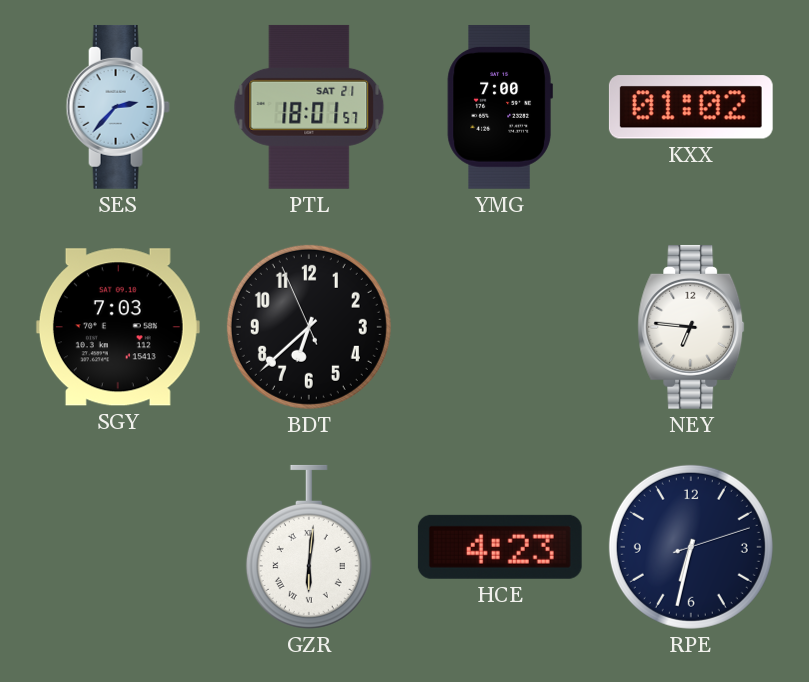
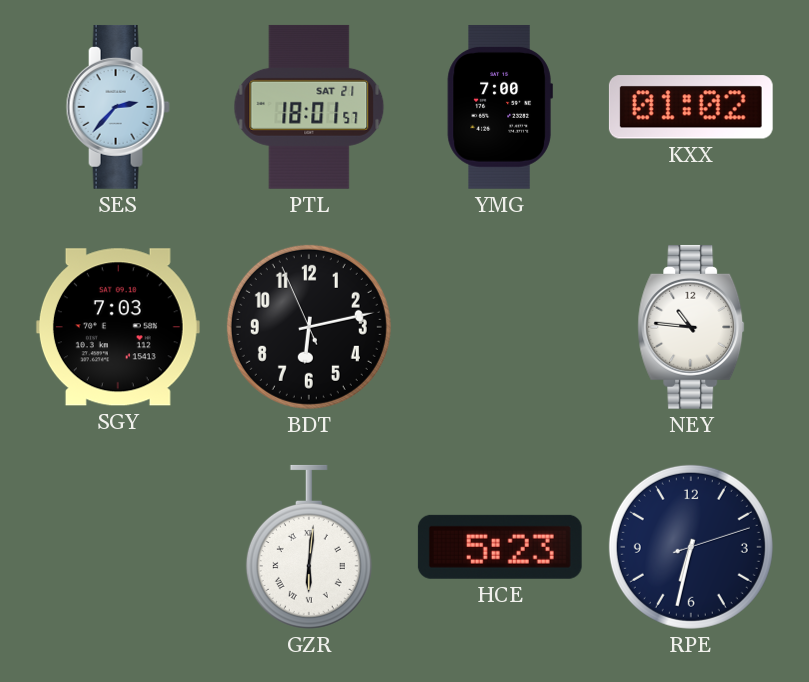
BDT: 6:37 -> 6:12
NEY: 6:46 -> 10:46
HCE: 4:23 -> 5:23
